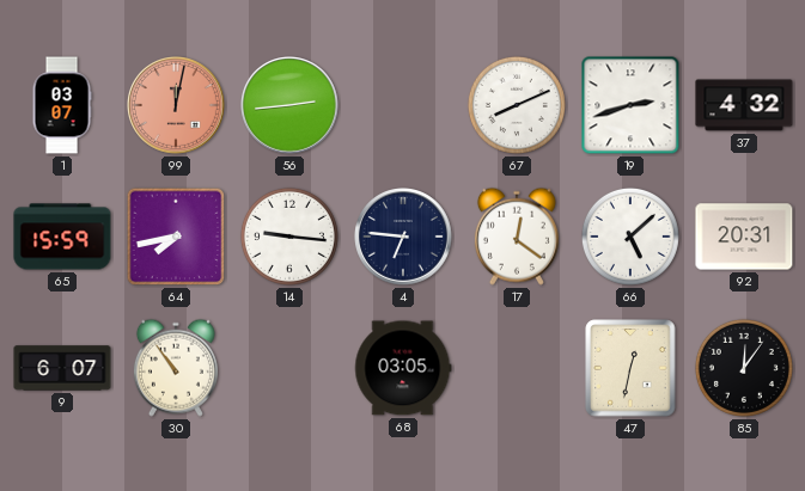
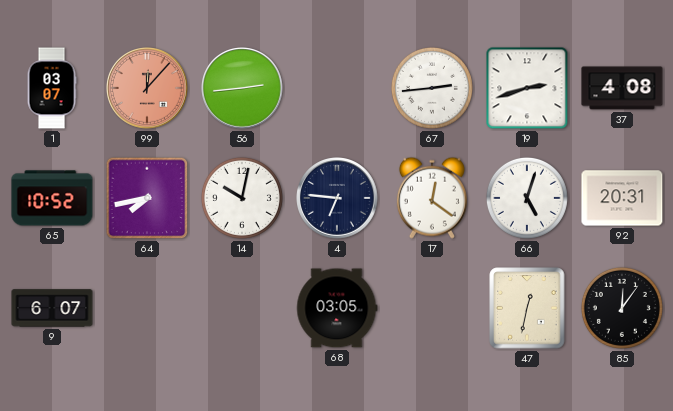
99: 12:02 -> 12:07
67: 8:11 -> 2:44
37: 4:32 -> 4:08
65: 15:59 -> 10:52
14: 9:16 -> 10:02
66: 5:08 -> 5:03
30: 10:54 -> none
